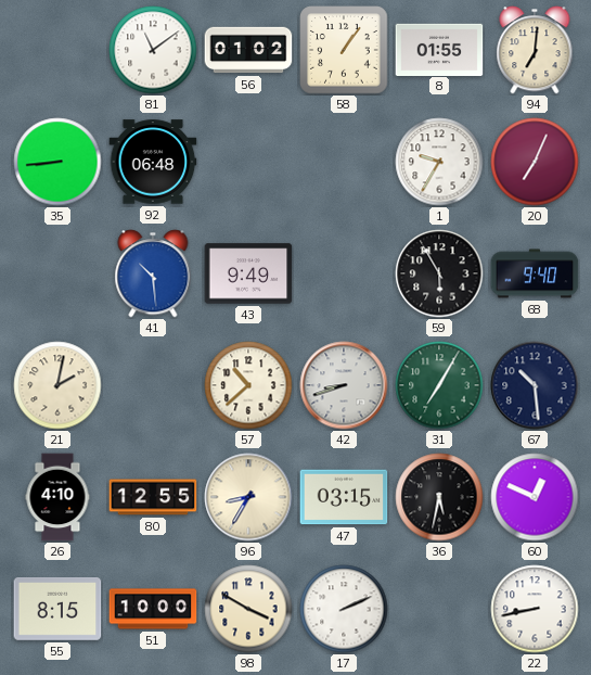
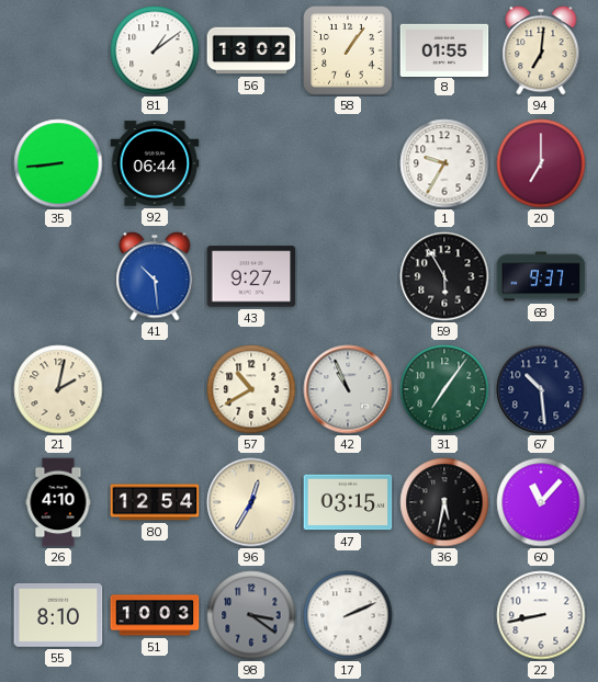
81: 11:09 -> 1:09
56: 01:02 -> 13:02
92: 06:48 -> 06:44
20: 7:04 -> 7:00
43: 9:49 -> 9:27
68: 9:40 -> 9:37
57: 10:38 -> 10:40
42: 8:42 -> 10:56
31: 7:05 -> 7:06
80: 12:55 -> 12:54
96: 8:35 -> 12:35
60: 12:49 -> 11:07
55: 8:15 -> 8:10
51: 10:00 -> 10:03
98: 3:50 -> 3:21
98 dial: cream -> grey
